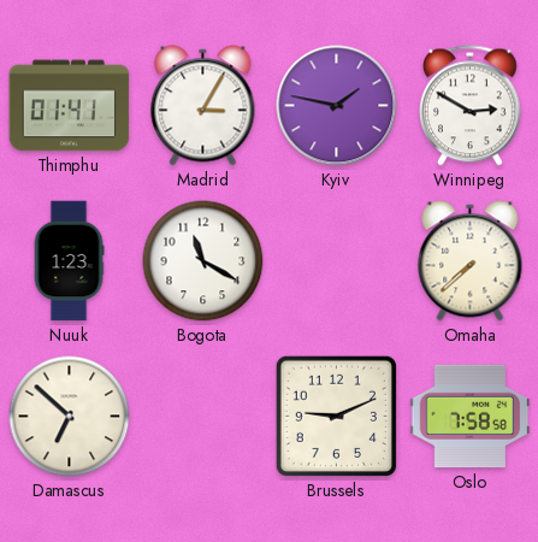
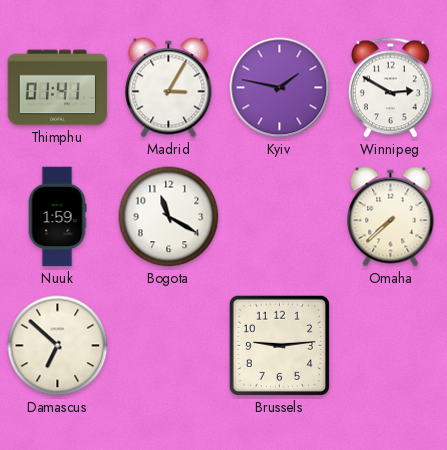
Nuuk: 1:23 -> 1:59
Brussels: 9:11 -> 9:14
Oslo: 7:58 -> none
